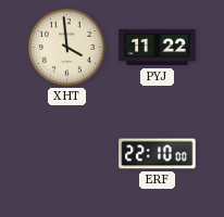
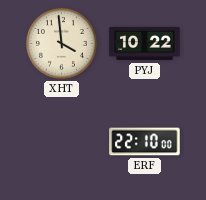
PYJ: 11:22 -> 10:22
